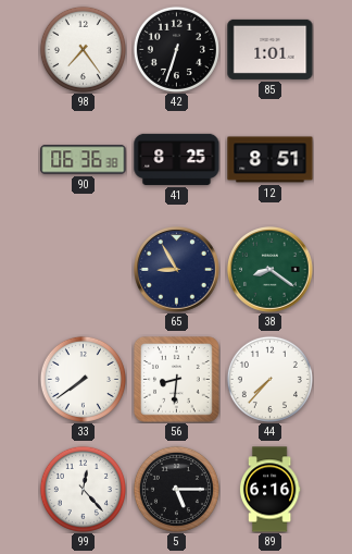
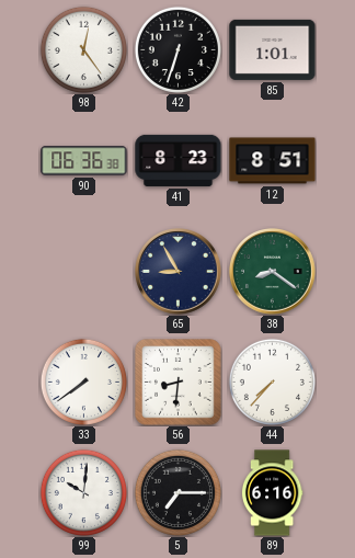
98: 7:24 -> 12:24
41: 8:25 -> 8:23
99: 12:23 -> 10:01
5: 5:15 -> 7:15
